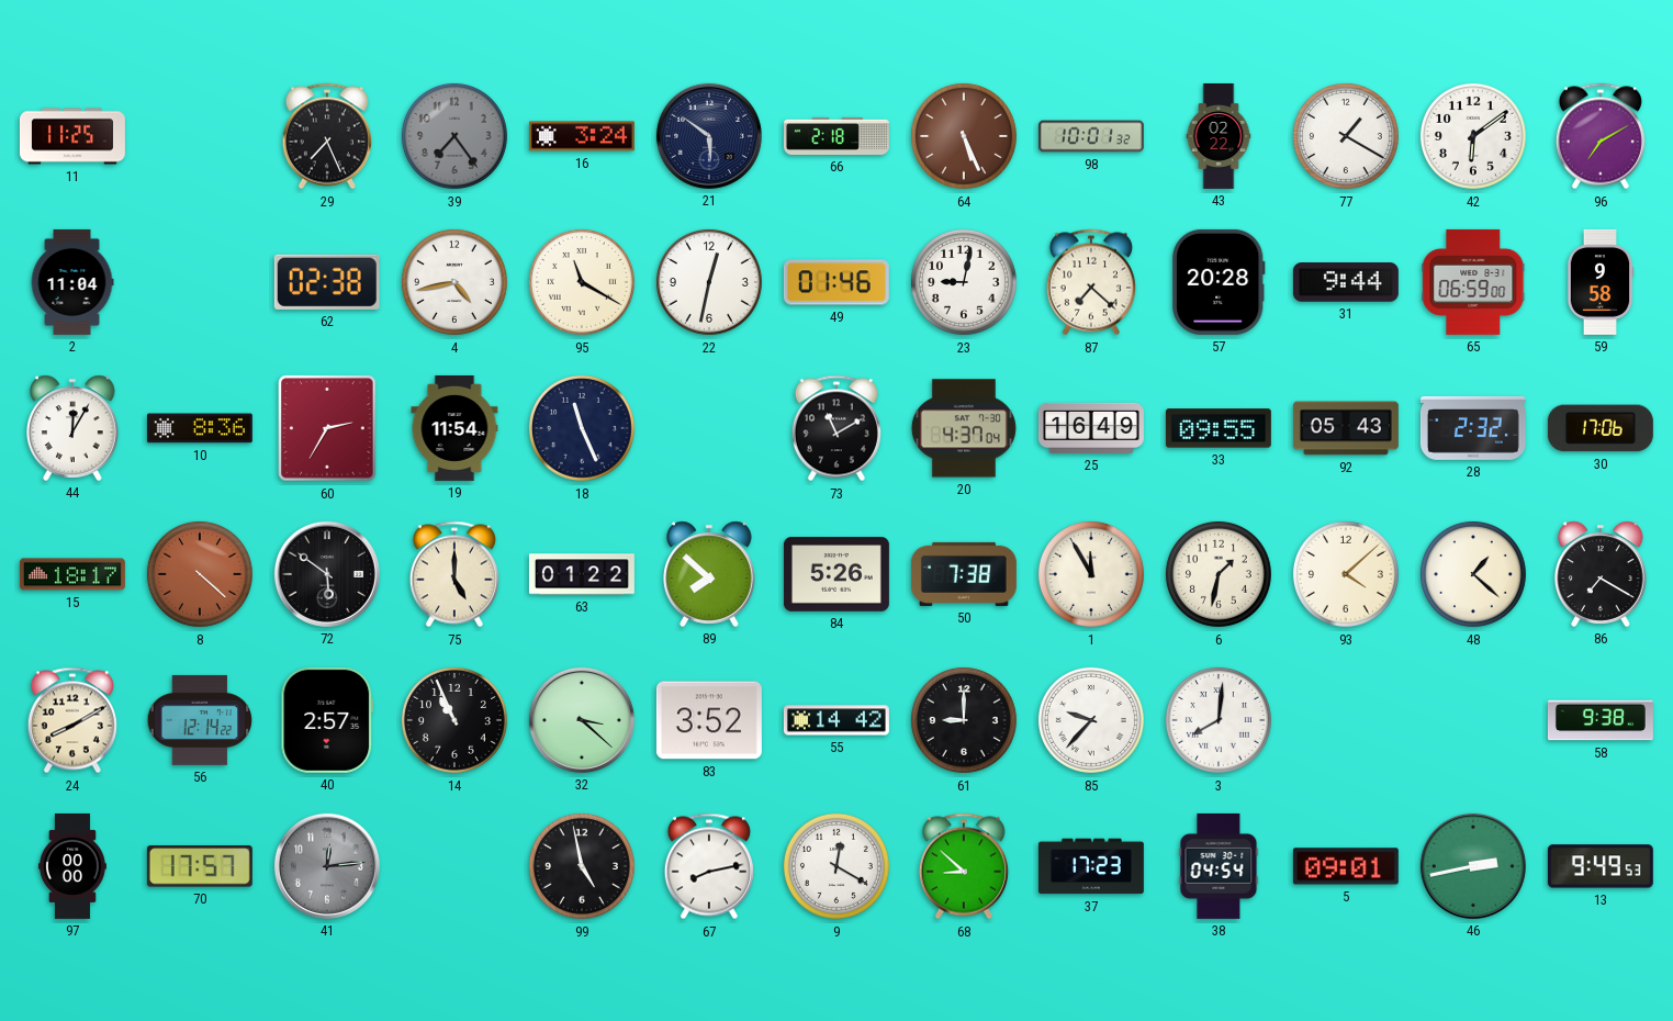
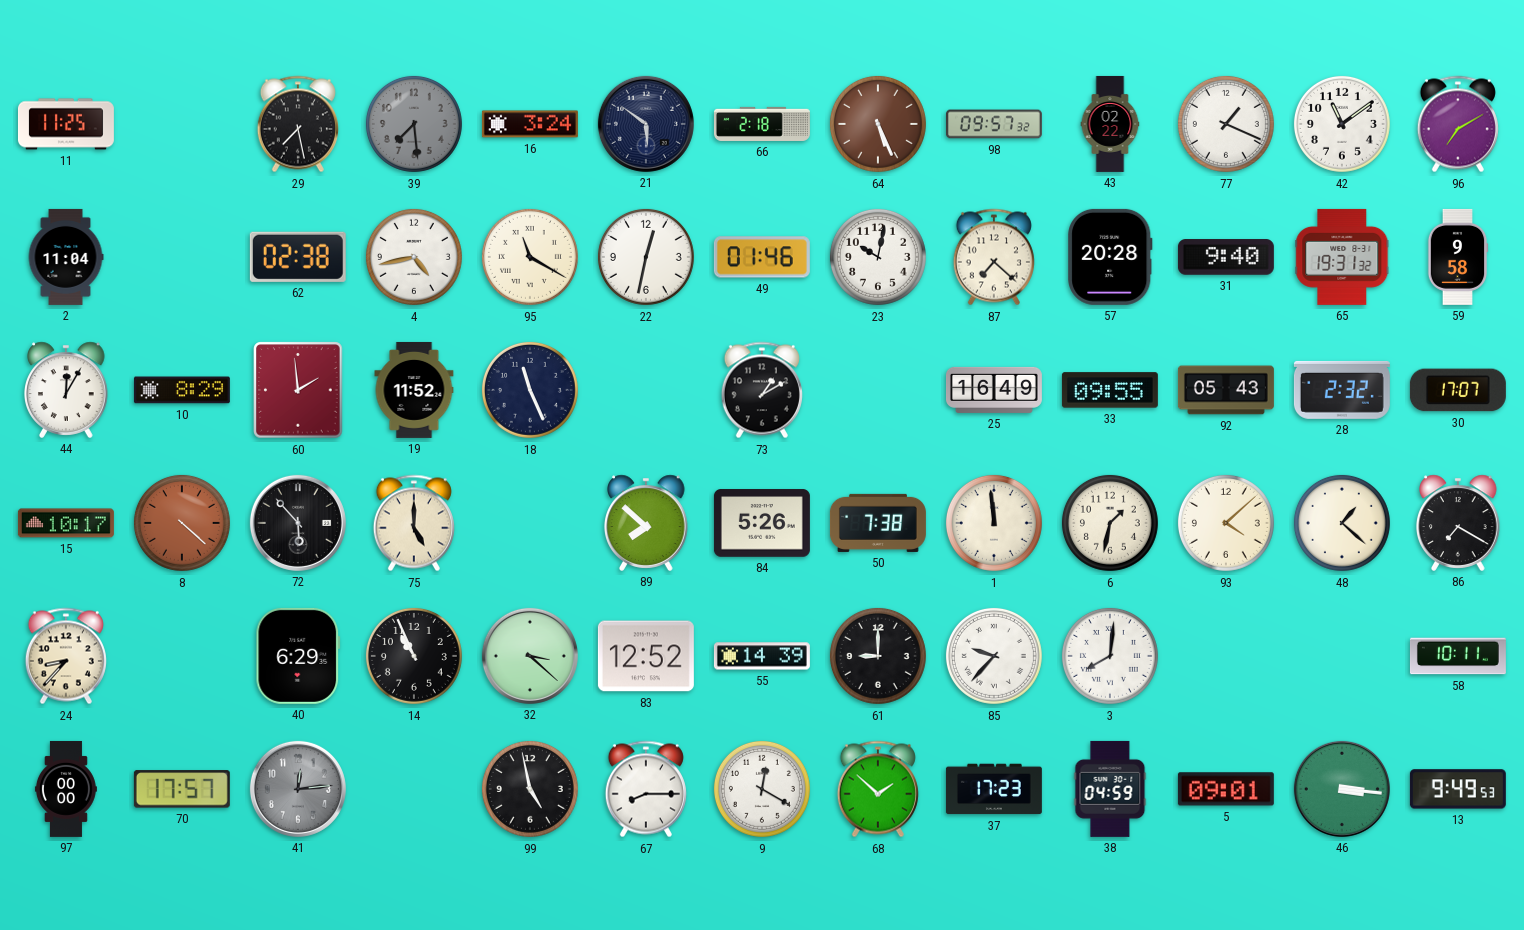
29: 7:26 -> 7:28
39: 7:24 -> 7:29
98: 10:01 -> 09:57
77: 1:20 -> 1:19
42: 6:09 -> 11:09
23: 9:02 -> 10:02
31: 9:44 -> 9:40
65: 06:59 -> 19:31
10: 8:36 -> 8:29
60: 2:35 -> 1:59
19: 11:54 -> 11:52
73: 11:10 -> 1:10
20: 4:37 -> none
30: 17:06 -> 17:07
15: 18:17 -> 10:17
72: 5:51 -> 5:53
63: 01:22 -> none
1: 11:55 -> 11:59
24: 8:10 -> 8:37
56: 12:14 -> none
40: 2:57 -> 6:29
83: 3:52 -> 12:52
55: 14:42 -> 14:39
58: 9:38 -> 10:11
67: 8:13 -> 8:15
68: 8:52 -> 1:52
38: 04:54 -> 04:59
46: 2:43 -> 3:16
